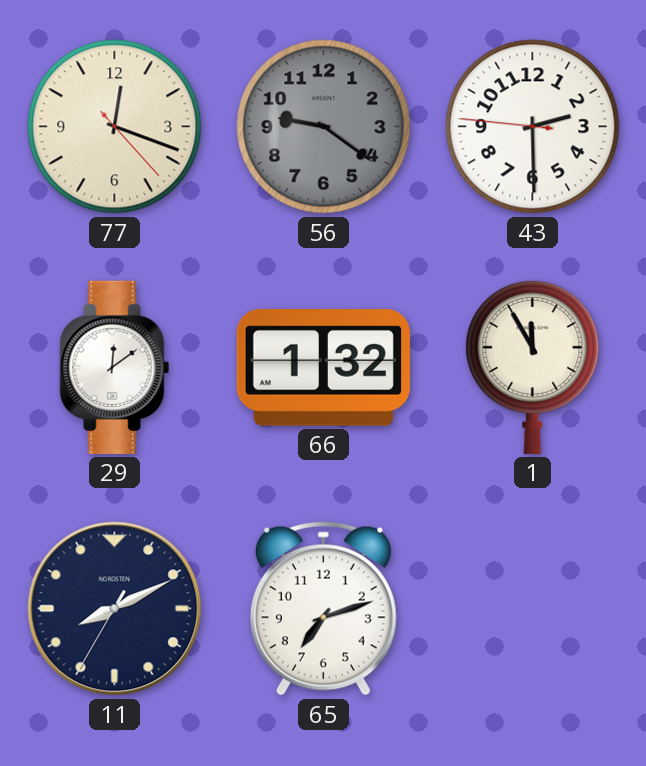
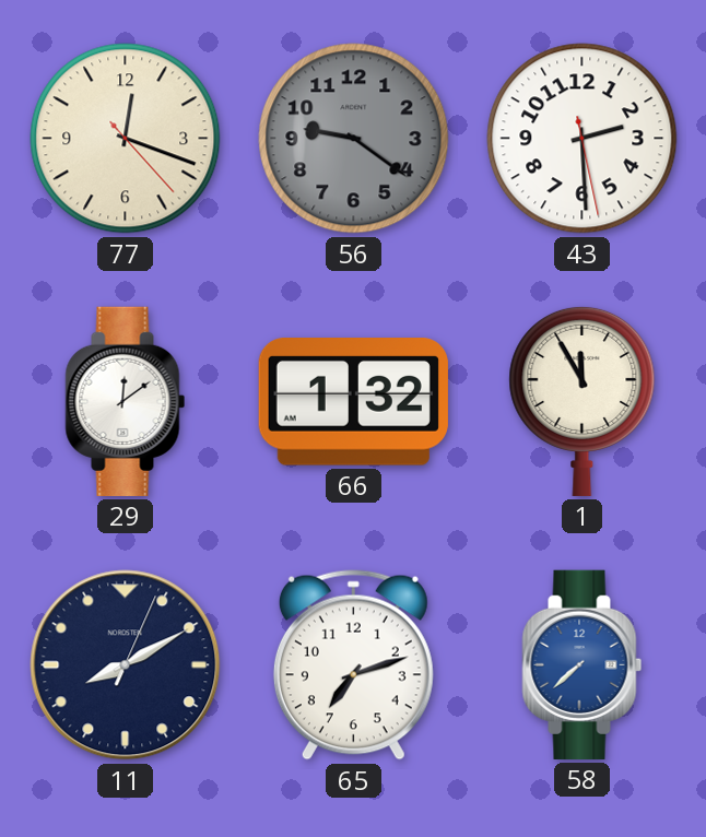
43: 2:29:46 -> 2:29:28
11: 8:10:35 -> 8:10:04
58: none -> 7:38
